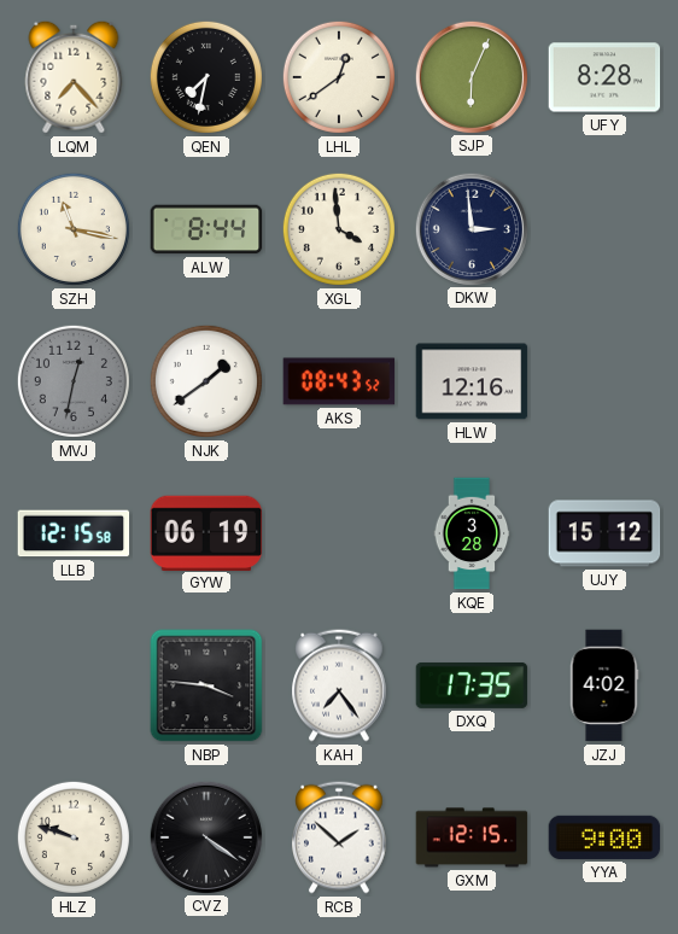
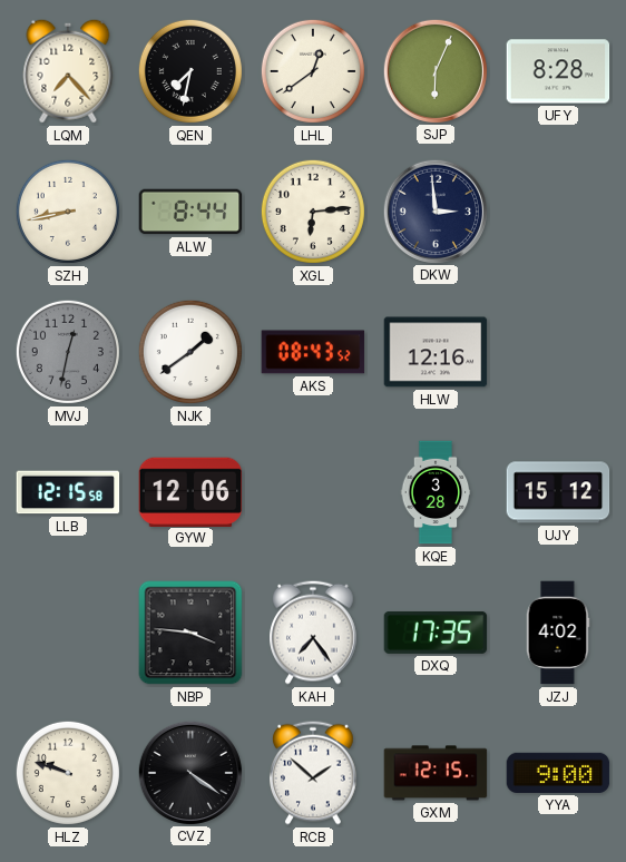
SZH: 11:17 -> 8:43
XGL: 3:59 -> 6:14
GYW: 06:19 -> 12:06
